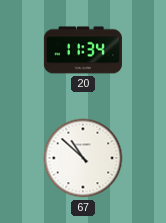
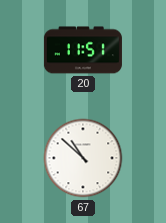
20: 11:34 -> 11:51
